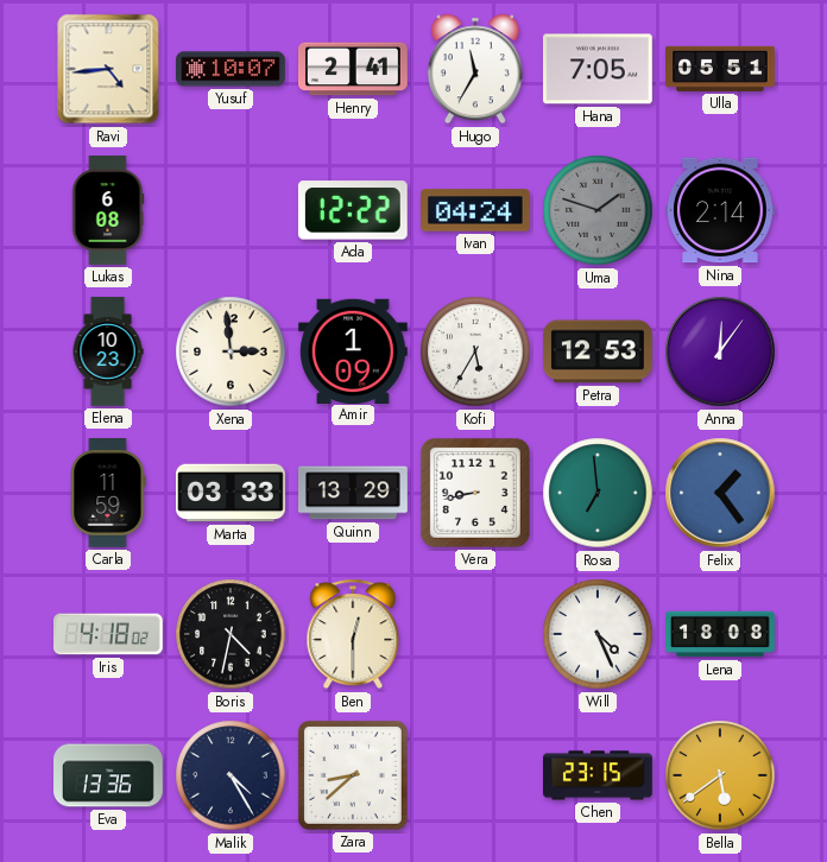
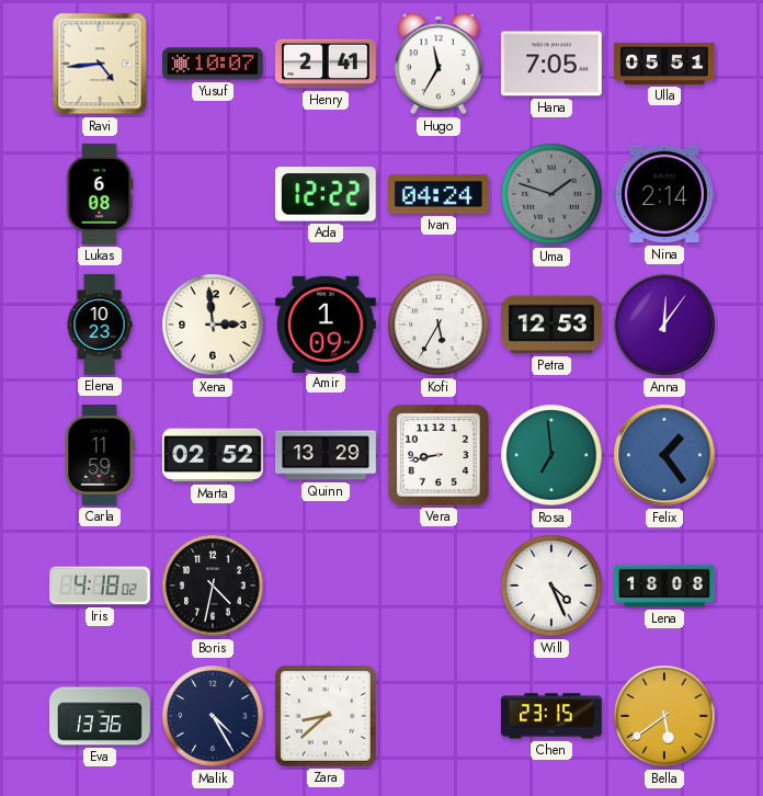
Marta: 03:33 -> 02:52
Ben: 12:30 -> none
